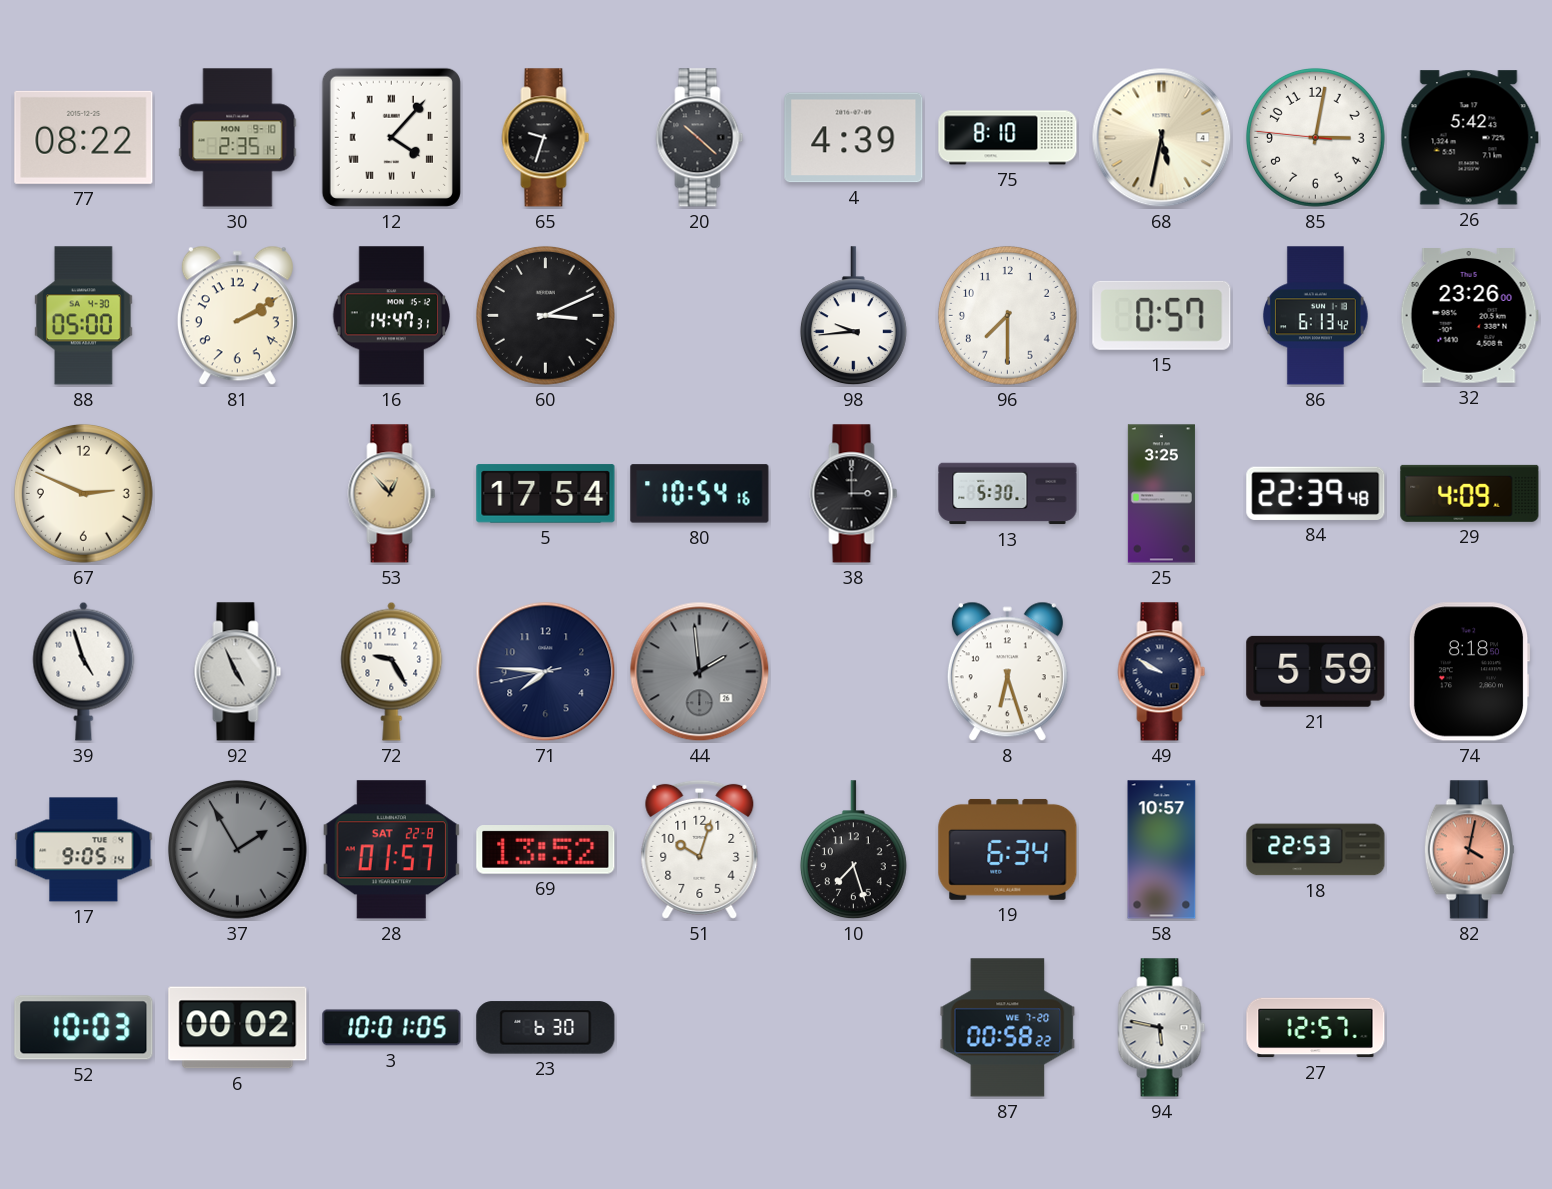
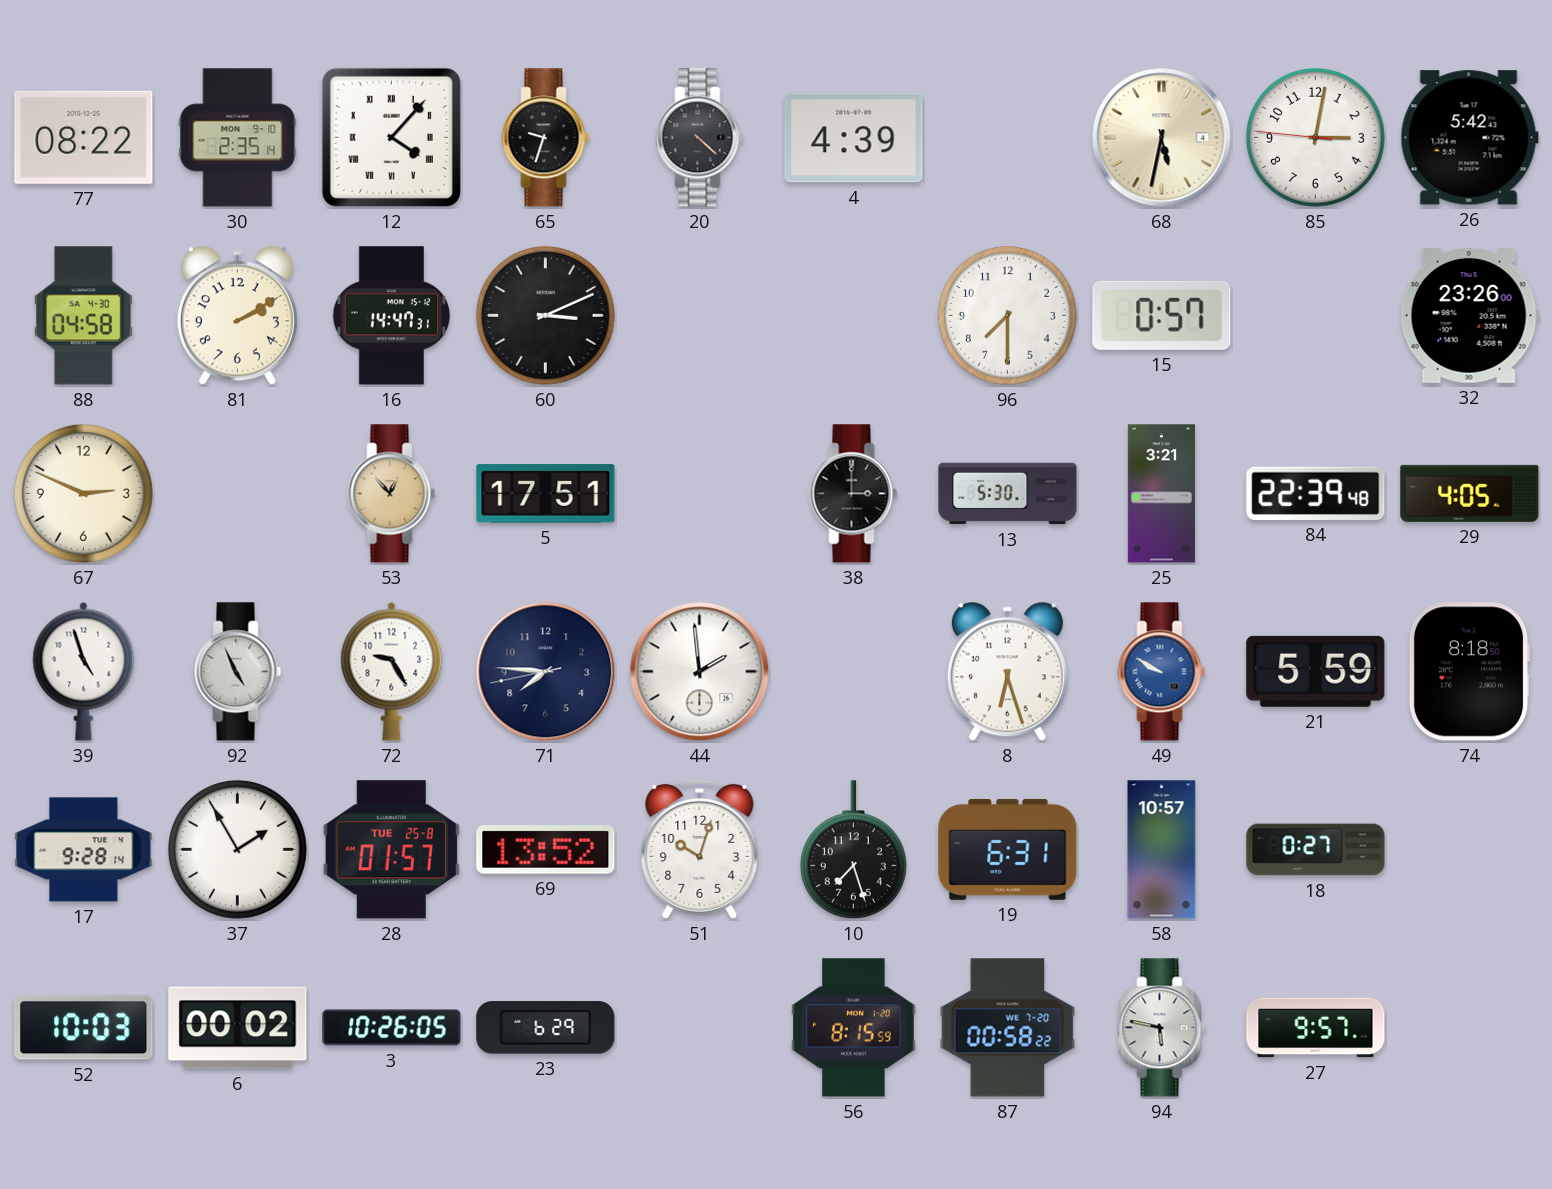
20: 10:22 -> 4:22
75: 8:10 -> none
88: 05:00 -> 04:58
98: 9:44 -> none
86: 6:13 -> none
5: 17:54 -> 17:51
80: 10:54 -> none
25: 3:25 -> 3:21
29: 4:09 -> 4:05
44 dial: grey -> white
49 dial: navy -> blue
17: 9:05 -> 9:28
37 dial: grey -> white
28 date: SAT 22-8 -> TUE 25-8
19: 6:34 -> 6:31
18: 22:53 -> 0:27
82: 4:02 -> none
3: 10:01 -> 10:26
23: 6:30 -> 6:29
56: none -> 8:15
27: 12:57 -> 9:57
